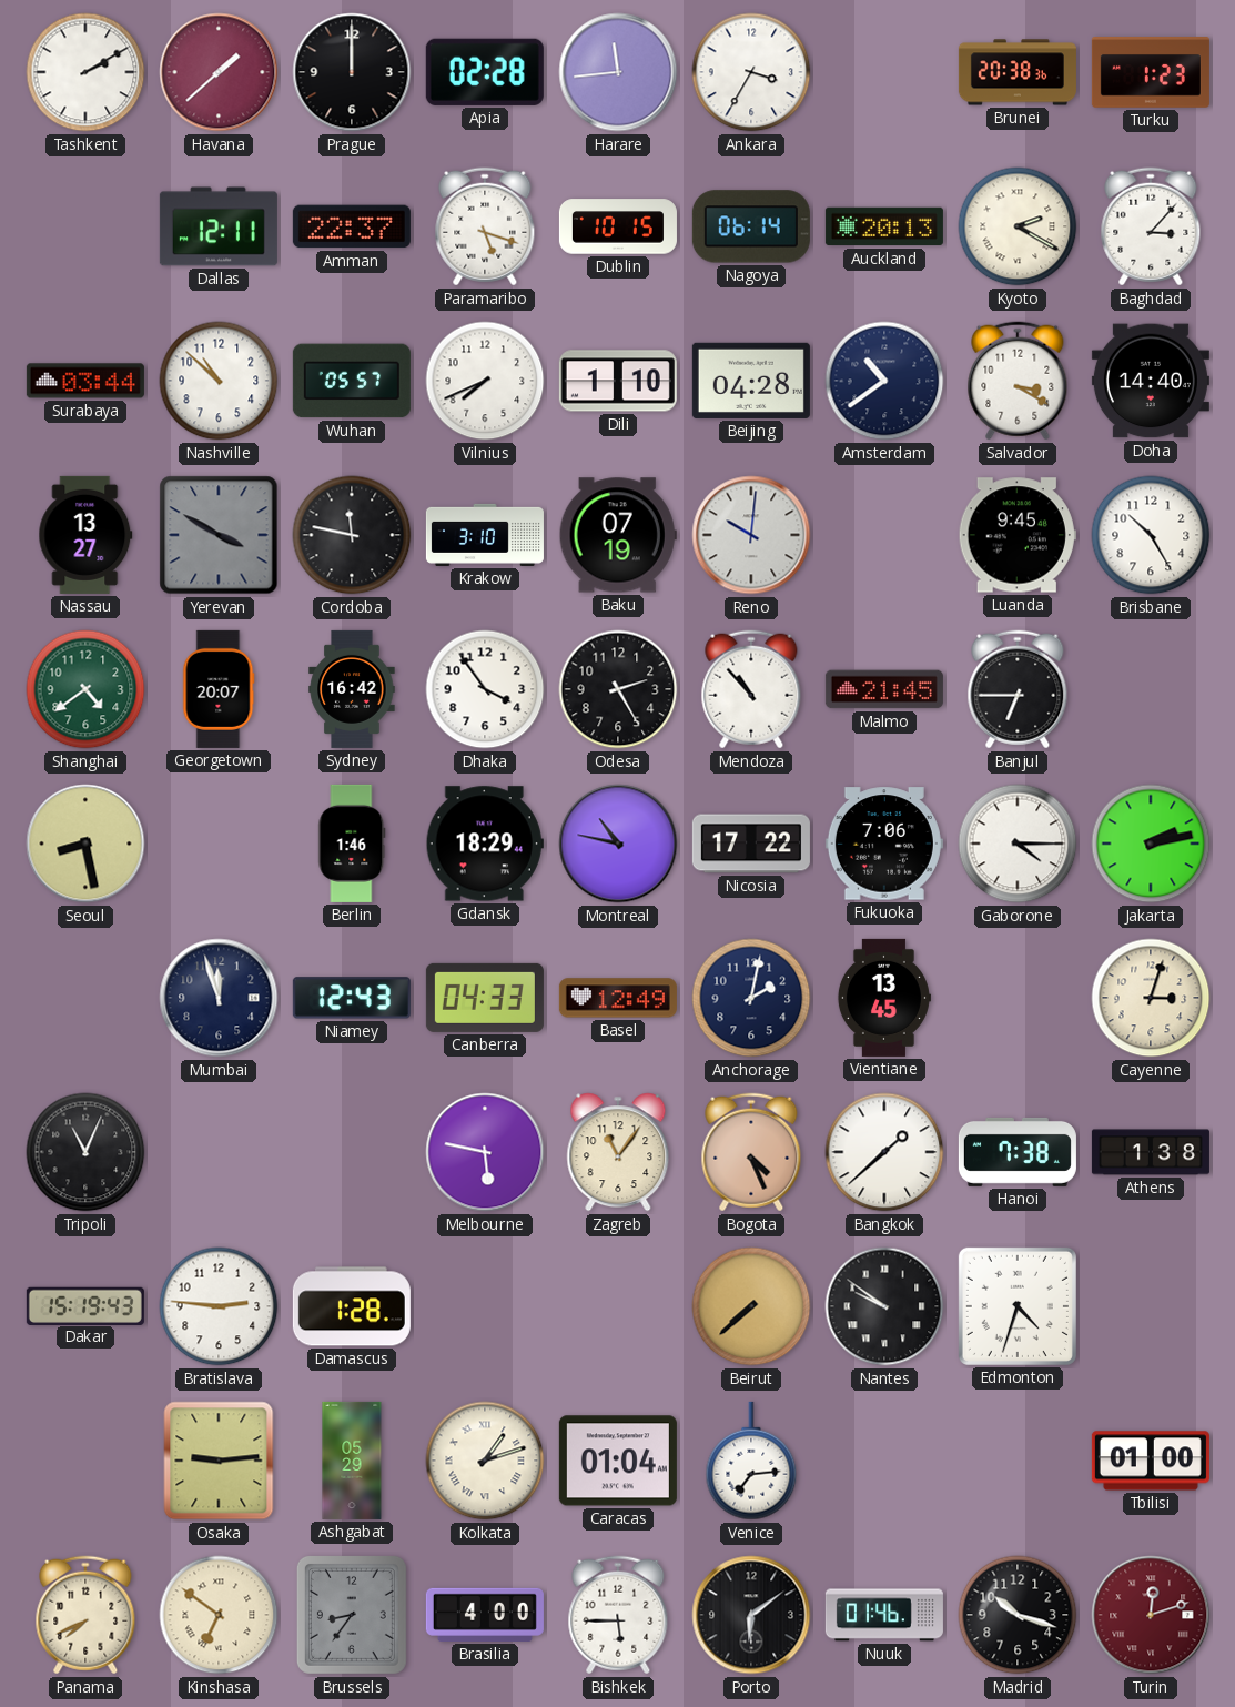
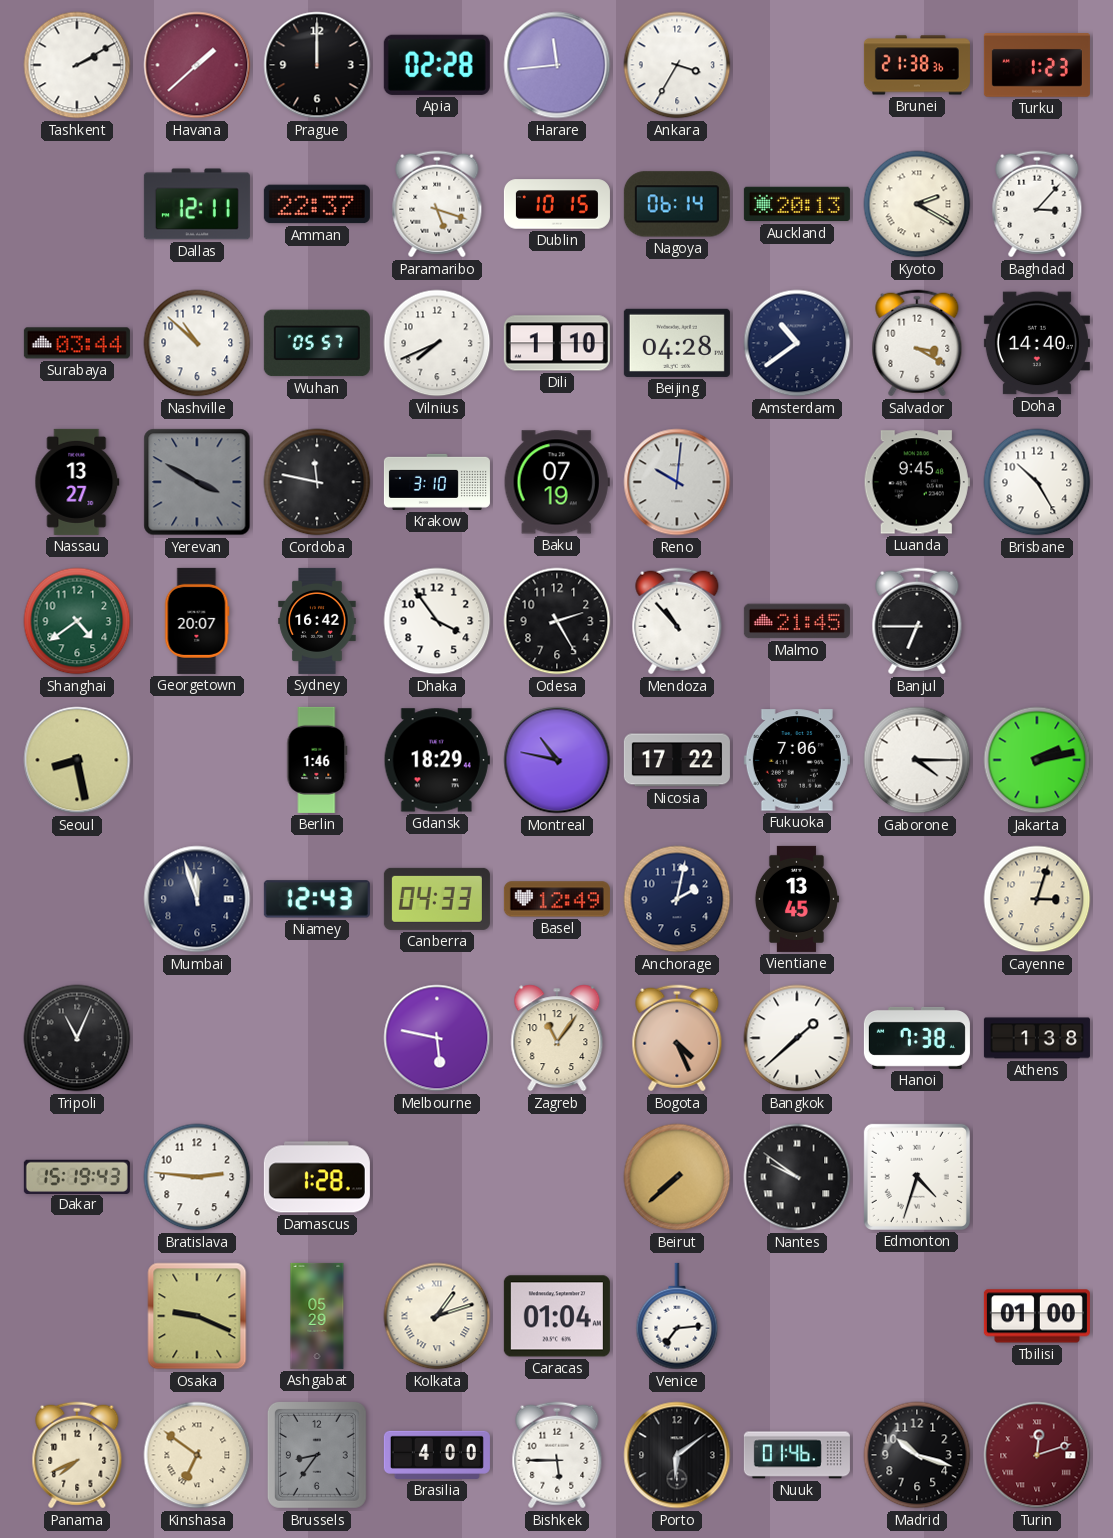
Brunei: 20:38 -> 21:38
Osaka: 9:14 -> 9:19
